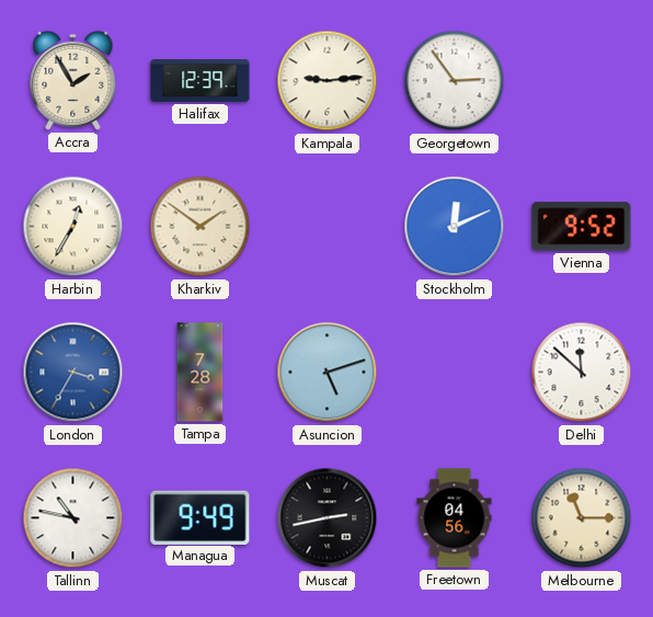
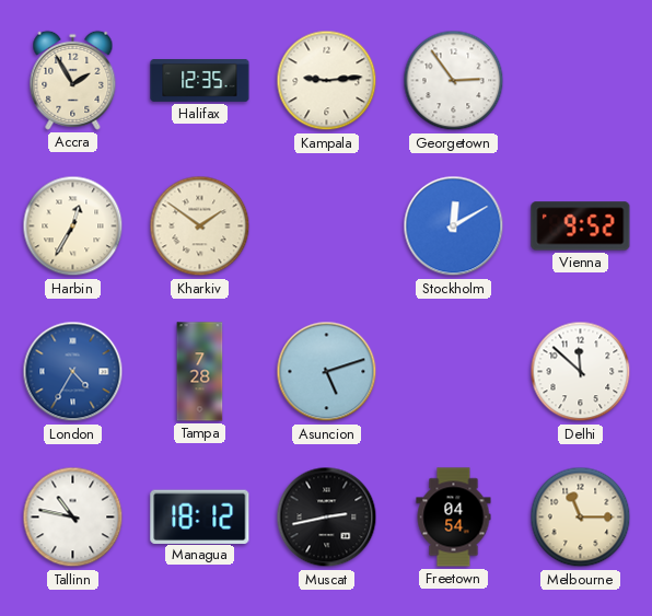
Halifax: 12:39 -> 12:35
Stockholm: 12:11 -> 12:10
London: 3:35 -> 4:35
Managua: 9:49 -> 18:12
Freetown: 04:56 -> 04:54
